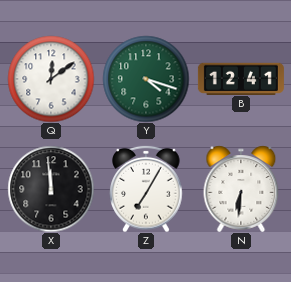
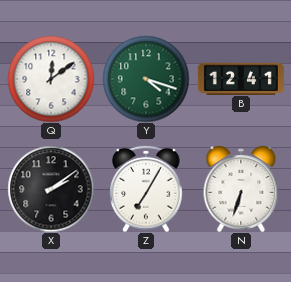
X: 11:59 -> 2:09
N: 6:31 -> 6:33
